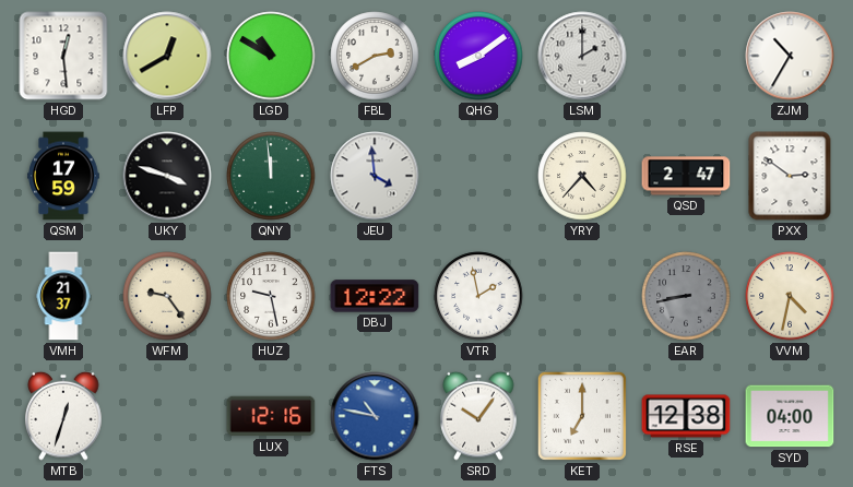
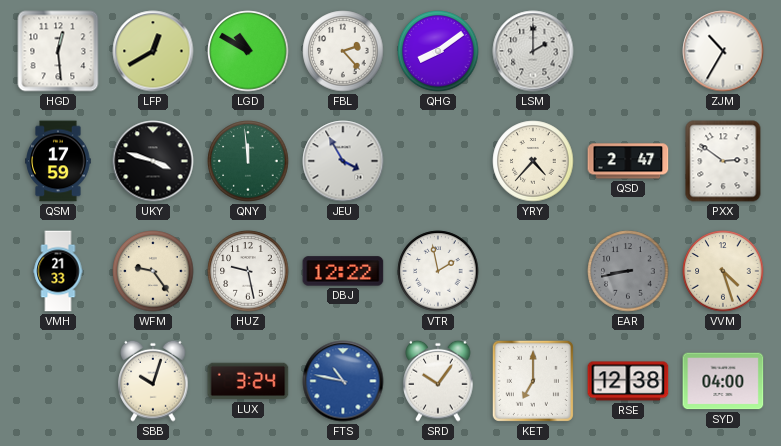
FBL: 2:40 -> 2:23
JEU: 3:59 -> 3:55
VMH: 21:37 -> 21:33
VVM: 4:32 -> 4:27
MTB: 12:33 -> none
SBB: none -> 10:03
LUX: 12:16 -> 3:24
